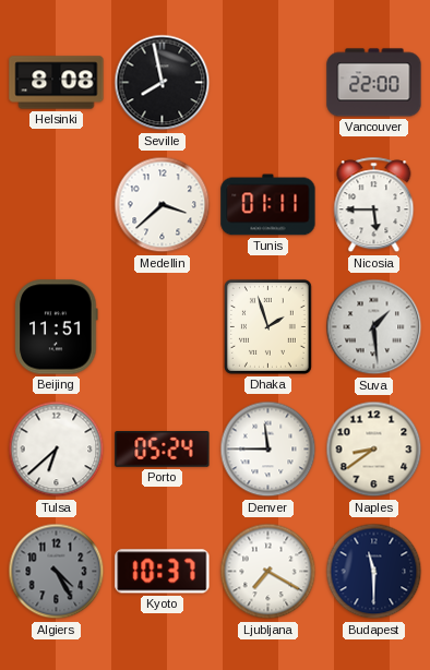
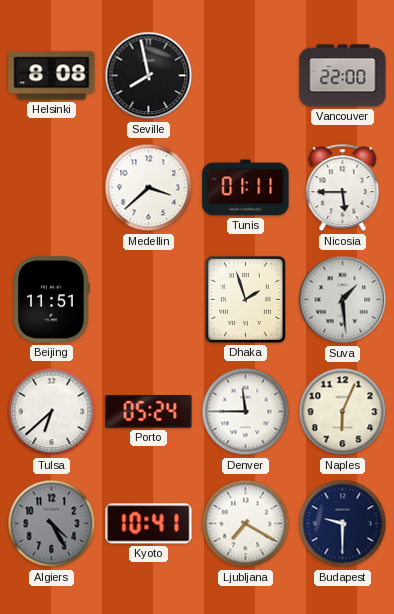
Naples: 8:39 -> 6:04
Kyoto: 10:37 -> 10:41
Budapest: 11:30 -> 9:30
